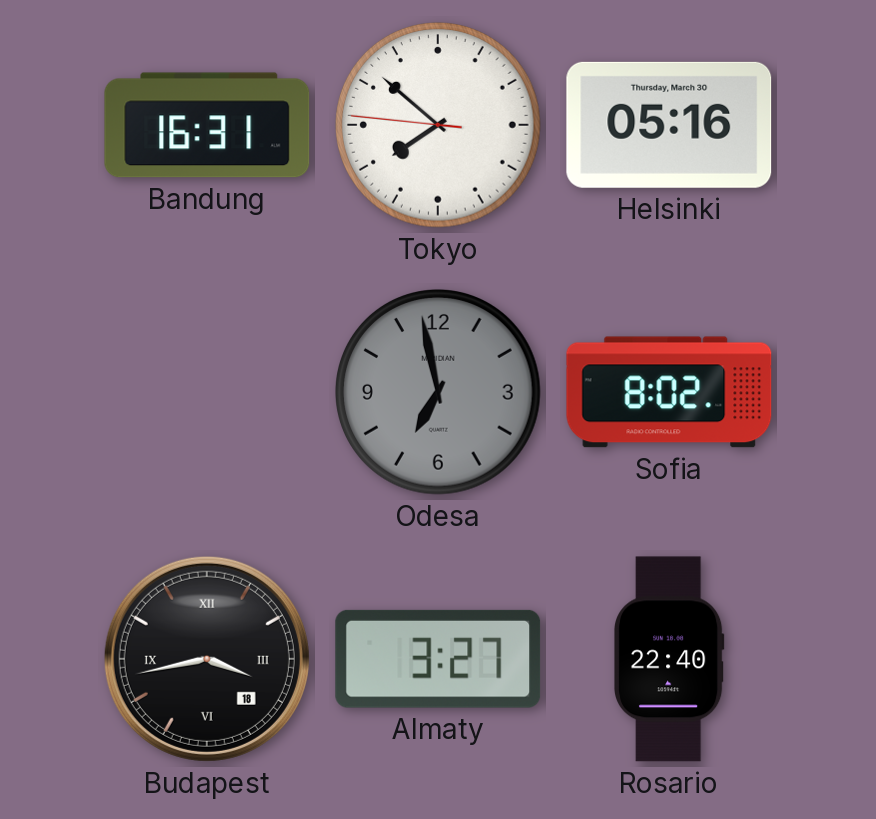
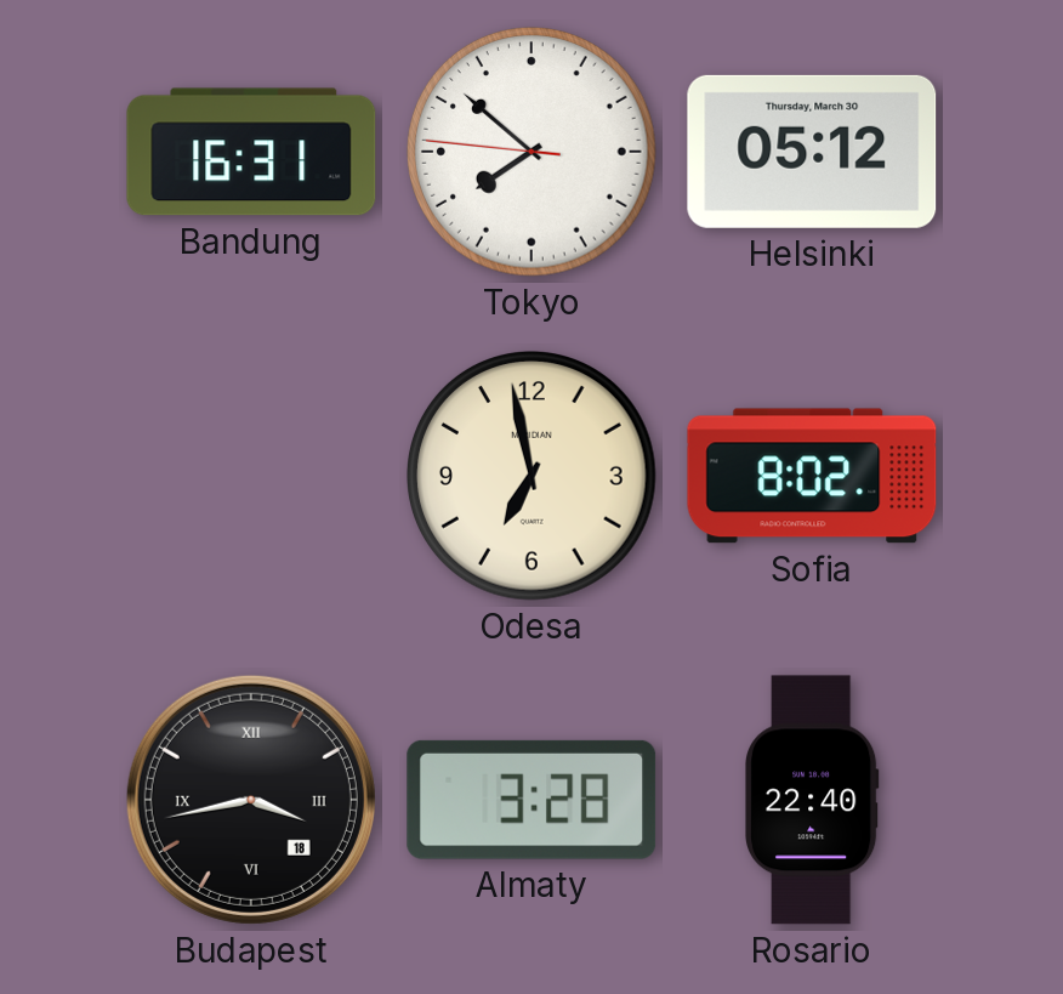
Helsinki: 05:16 -> 05:12
Odesa dial: grey -> cream
Almaty: 3:27 -> 3:28
